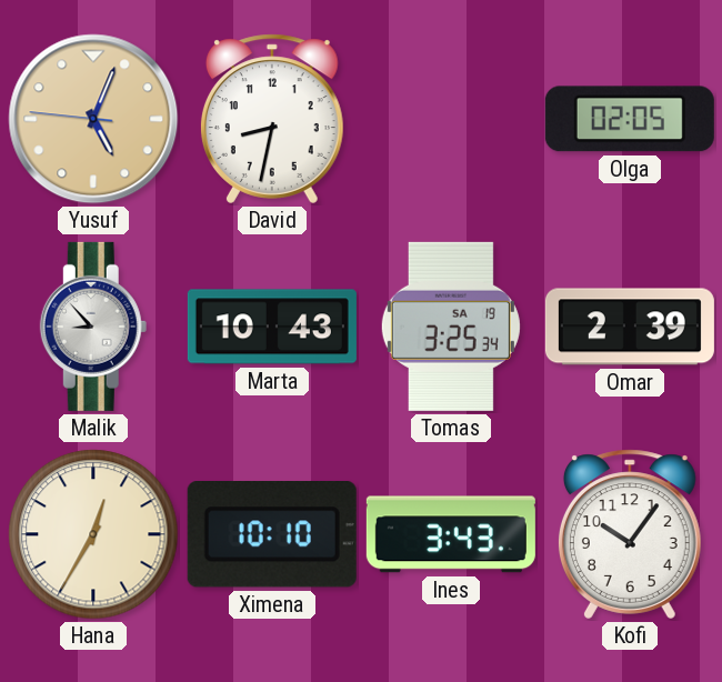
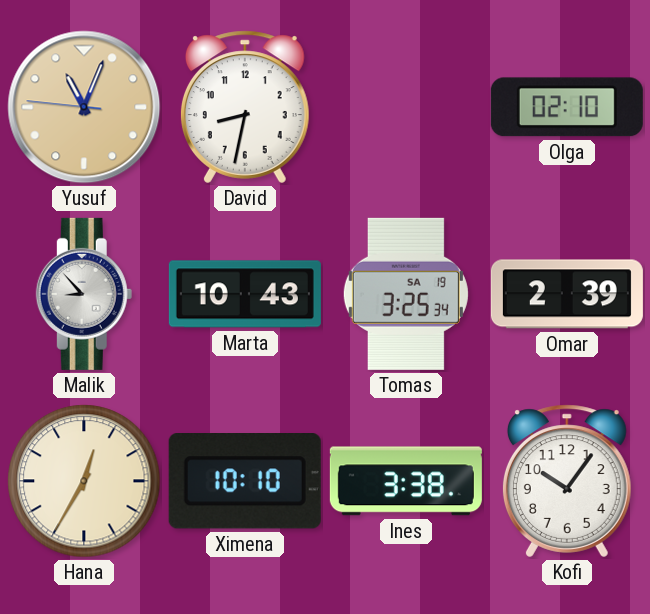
Yusuf: 5:03 -> 11:03
Olga: 02:05 -> 02:10
Ines: 3:43 -> 3:38
